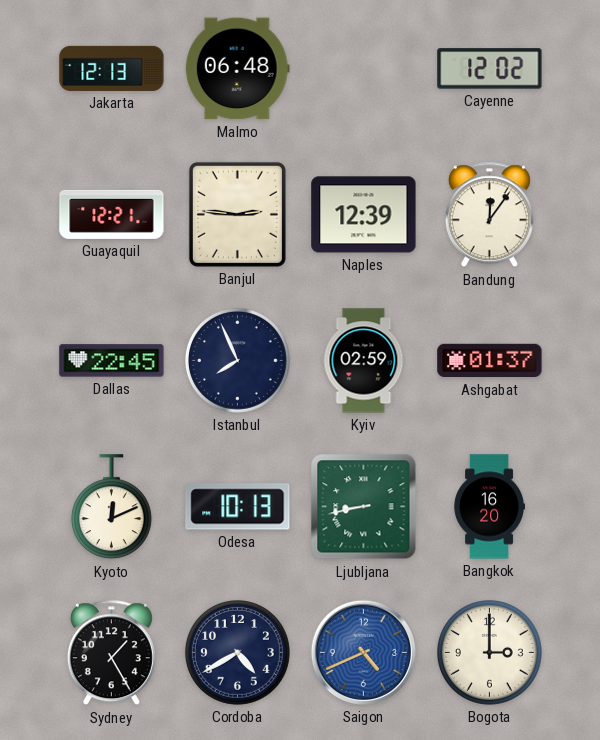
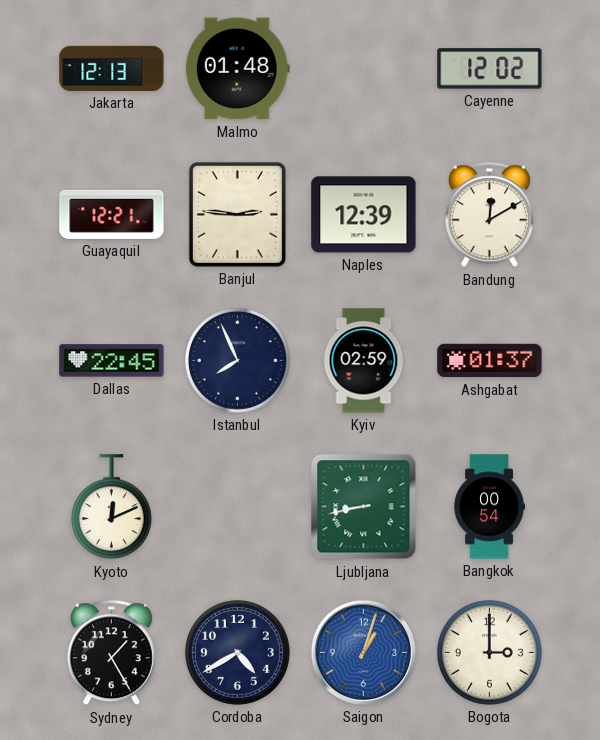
Malmo: 06:48 -> 01:48
Bandung: 12:06 -> 12:10
Odesa: 10:13 -> none
Bangkok: 16:20 -> 00:54
Saigon: 4:41 -> 1:03
